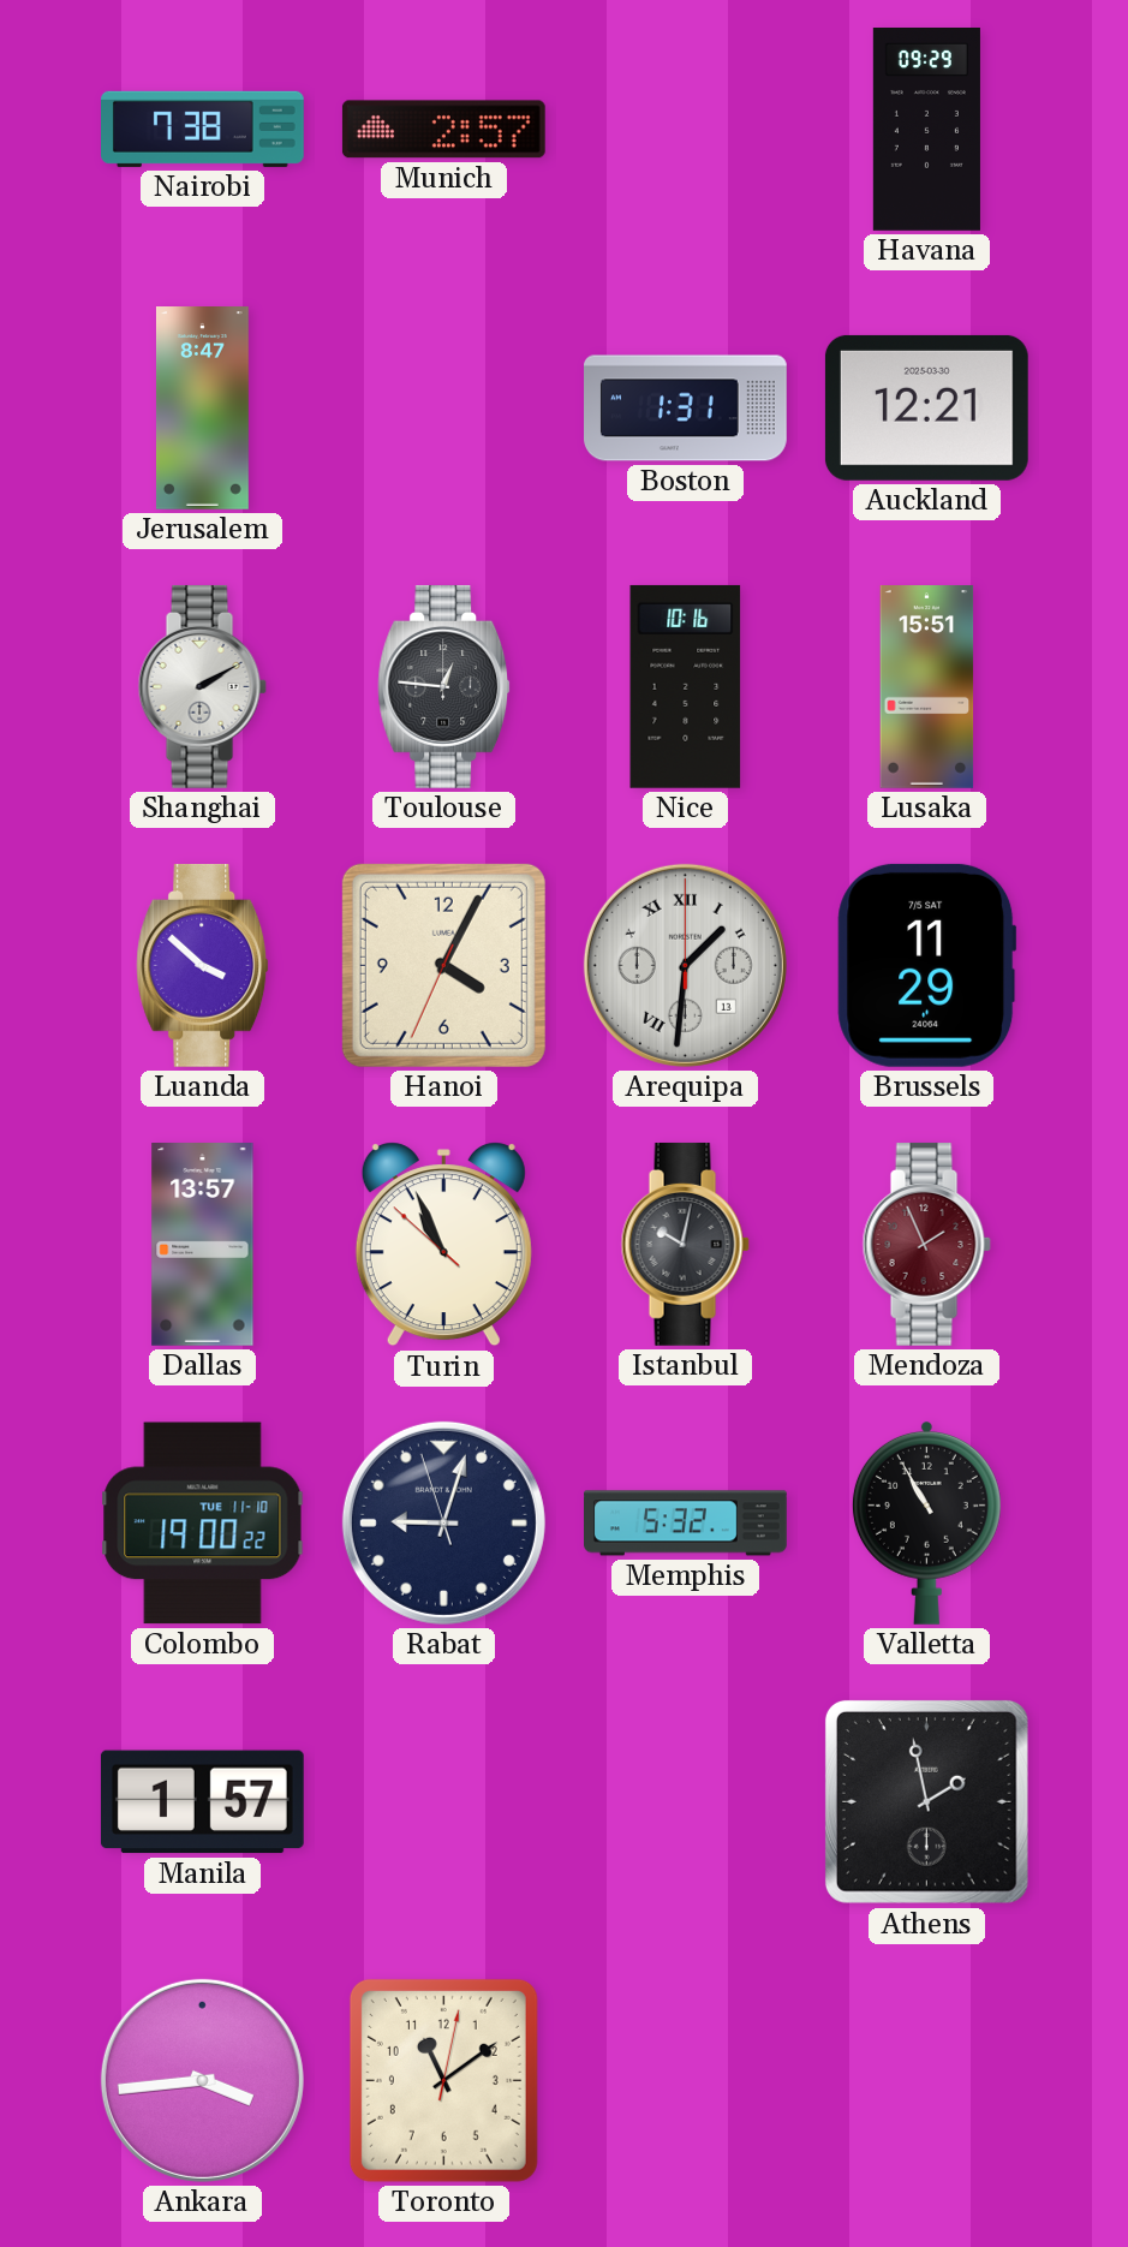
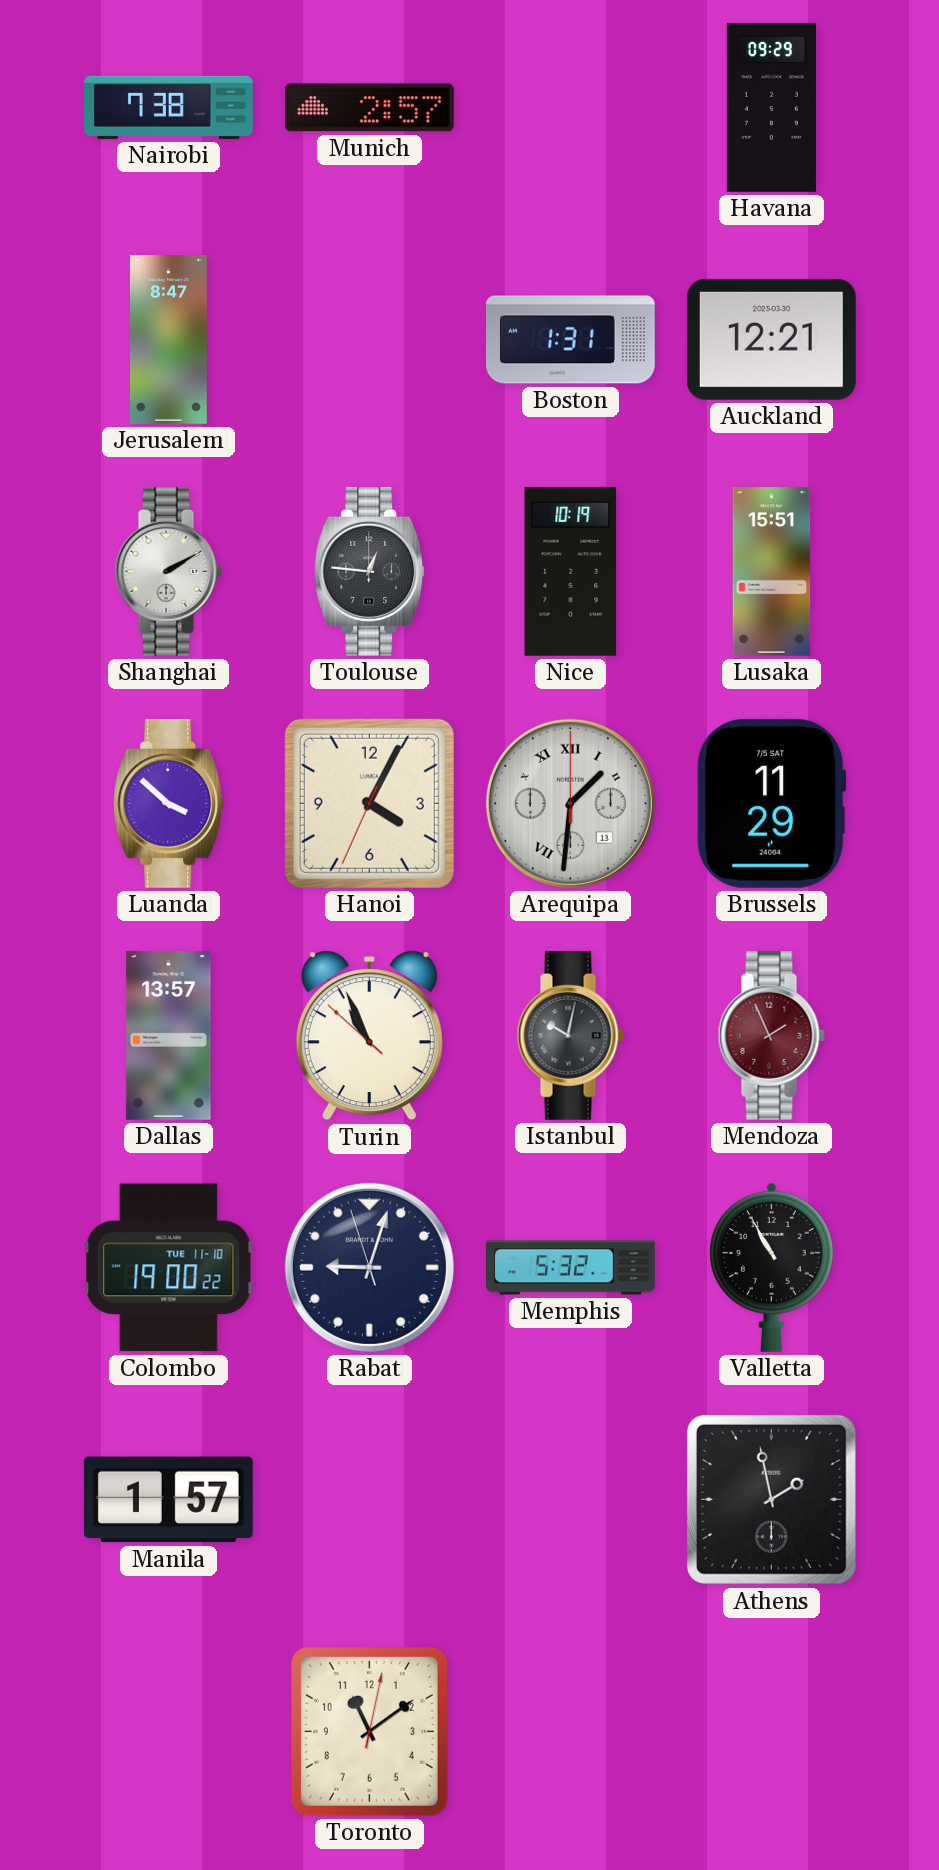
Nice: 10:16 -> 10:19
Ankara: 3:44 -> none
